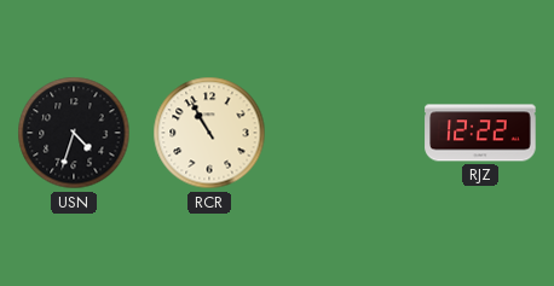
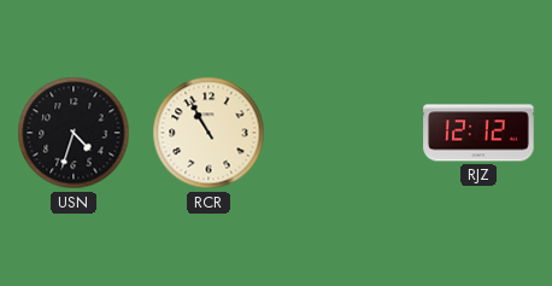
RJZ: 12:22 -> 12:12
